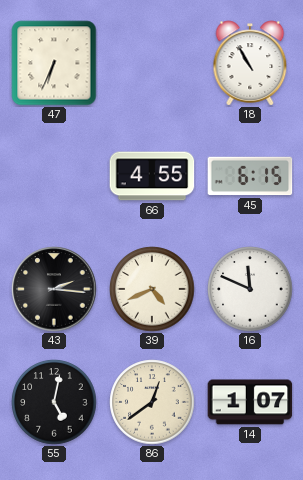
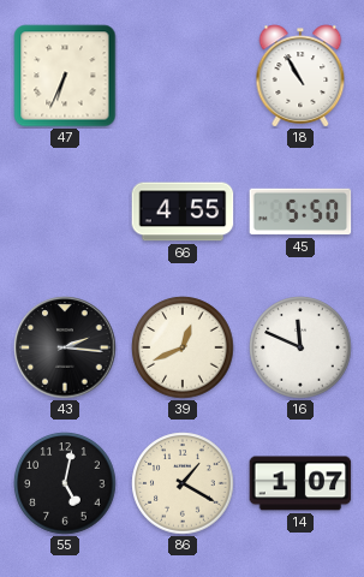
45: 6:15 -> 5:50
39: 4:41 -> 12:41
86: 12:39 -> 1:20
